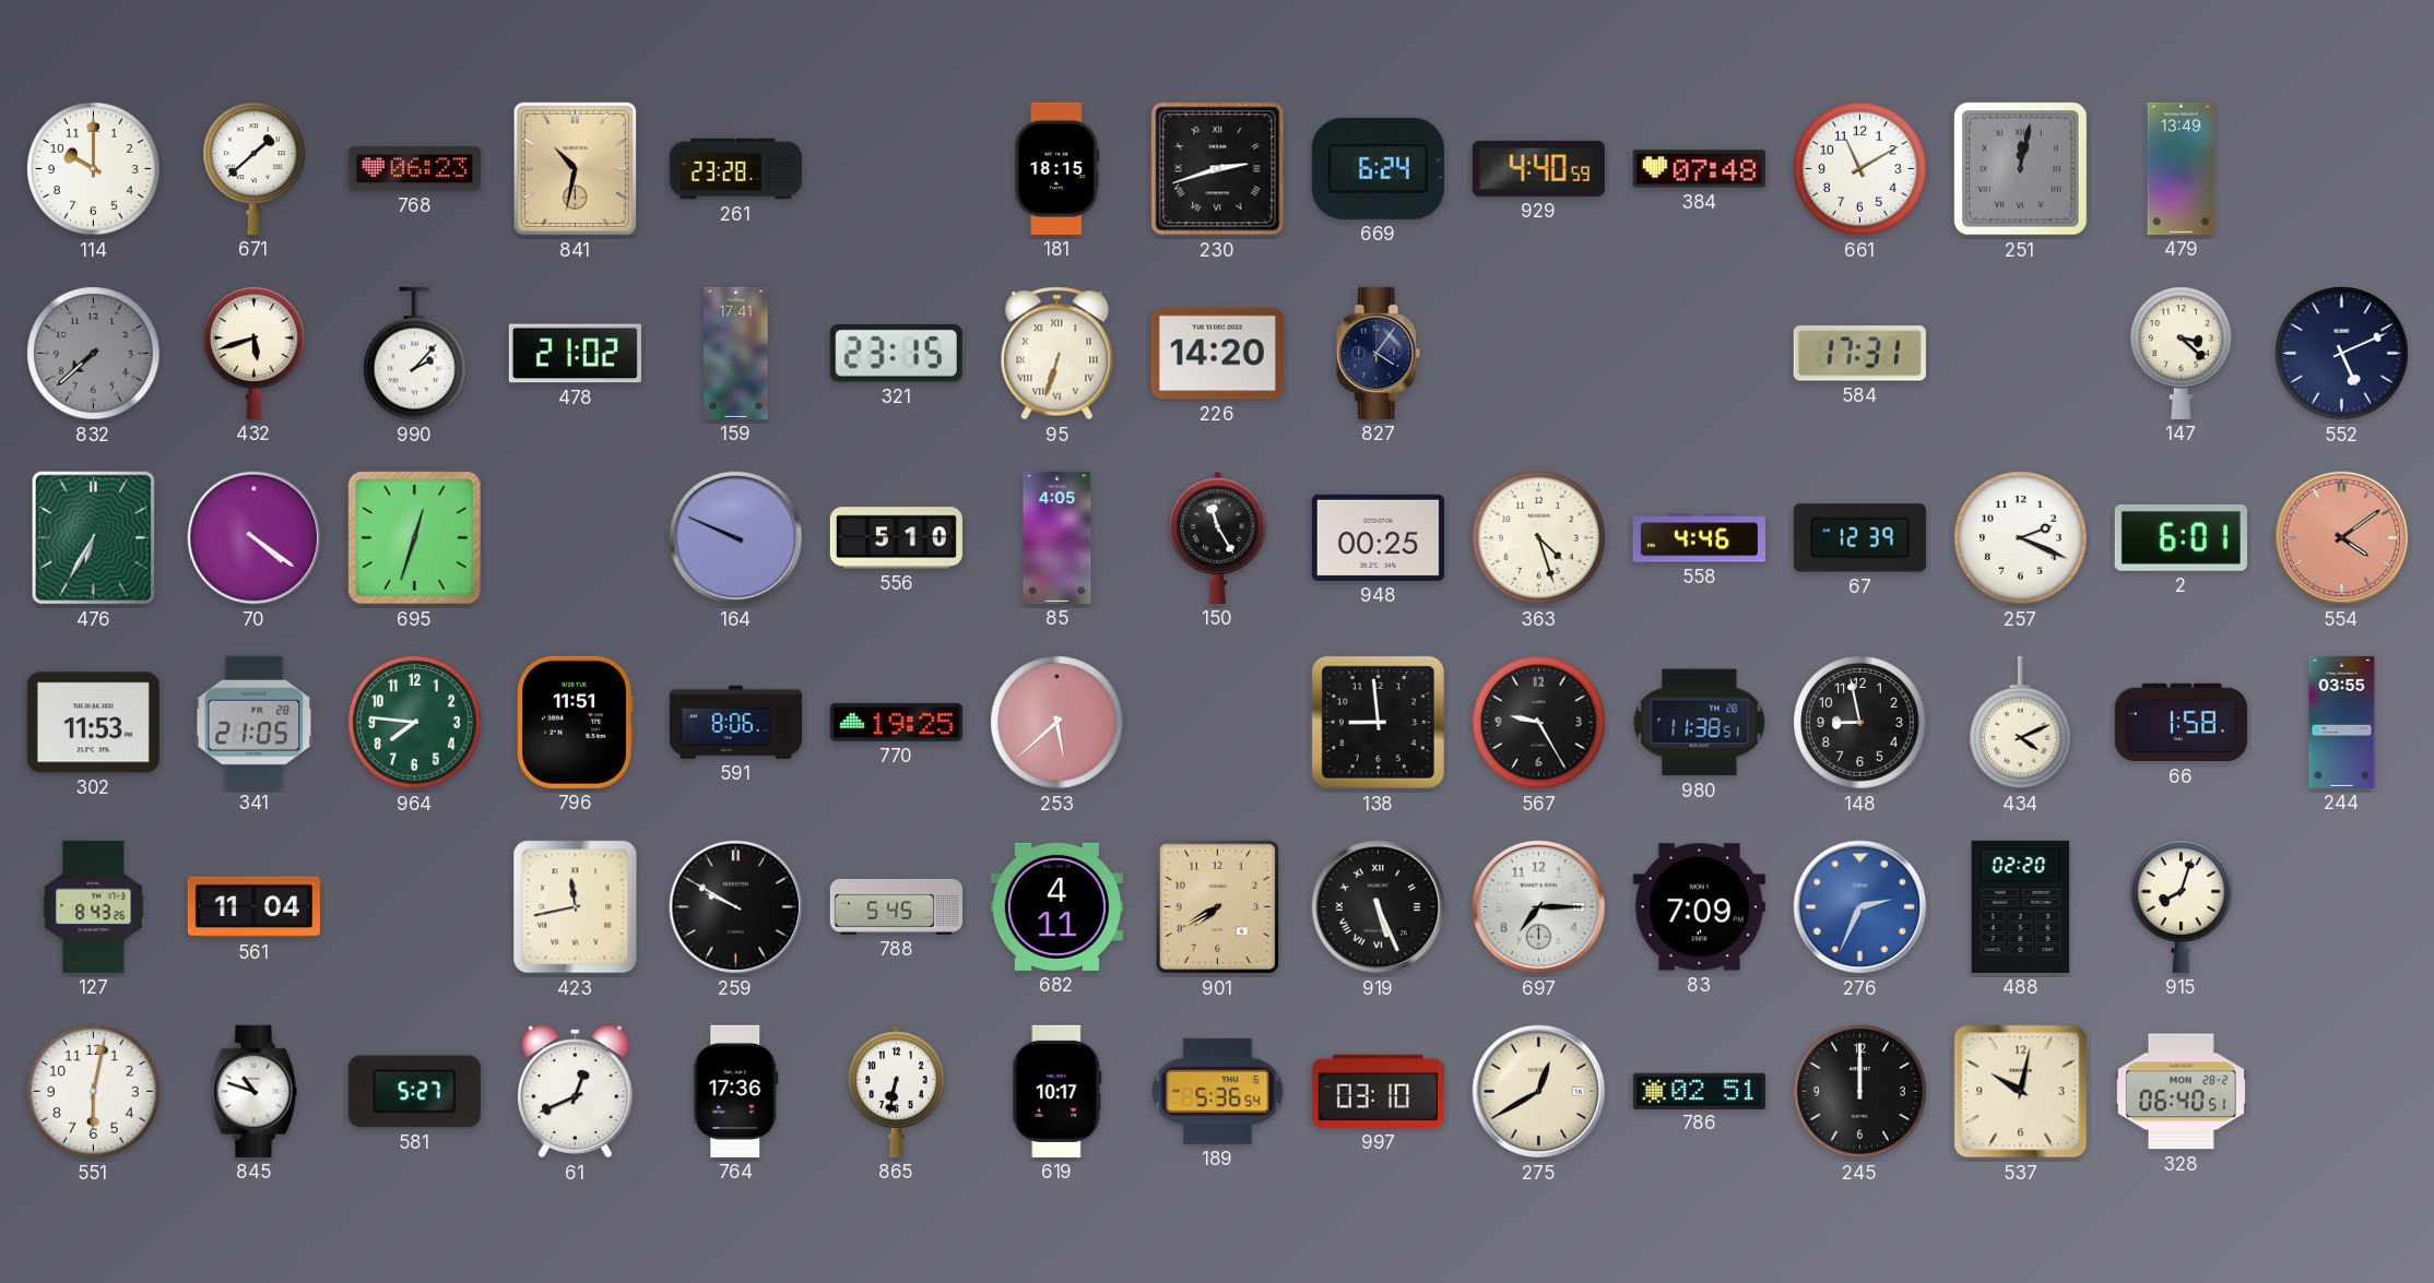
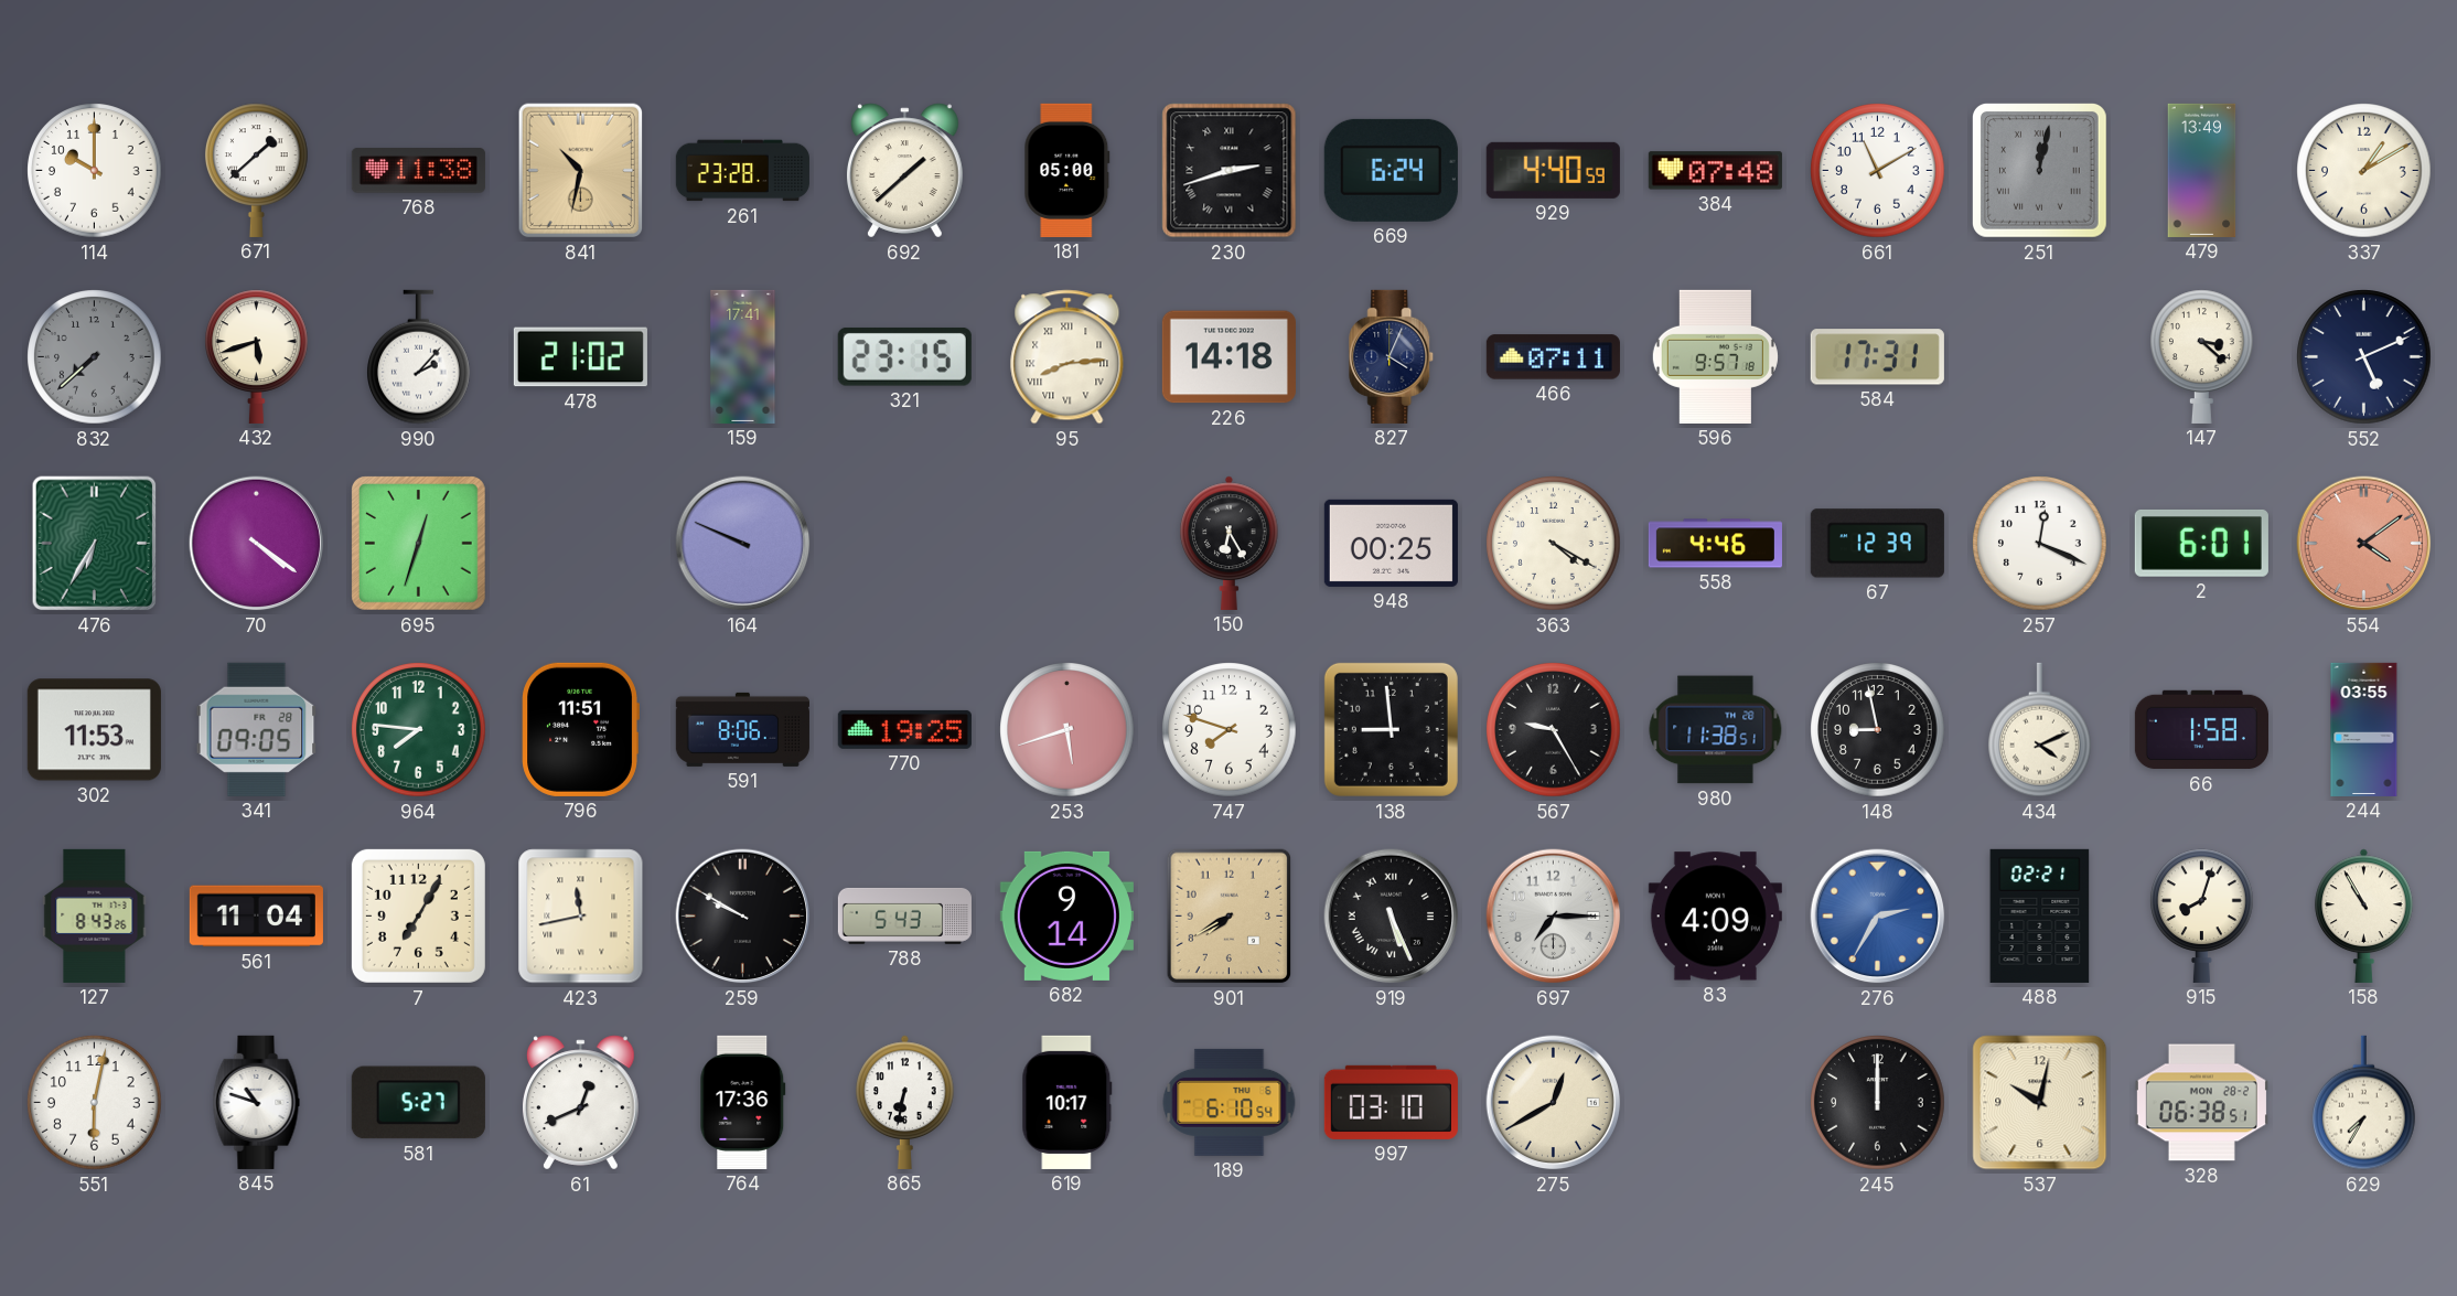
768: 06:23 -> 11:38
692: none -> 1:38
181: 18:15 -> 05:00
337: none -> 1:10
95: 6:33 -> 8:14
226: 14:20 -> 14:18
827: 4:06 -> 4:04
466: none -> 07:11
596: none -> 9:57
556: 5:10 -> none
85: 4:05 -> none
150: 11:25 -> 6:25
363: 4:27 -> 4:20
257: 2:19 -> 12:19
341: 21:05 -> 09:05
253: 5:38 -> 5:42
747: none -> 7:48
7: none -> 7:05
788: 5:45 -> 5:43
682: 4:11 -> 9:14
83: 7:09 -> 4:09
276: 2:34 -> 2:35
488: 02:20 -> 02:21
158: none -> 10:55
189: 5:36 -> 6:10
786: 02:51 -> none
328: 06:40 -> 06:38
629: none -> 7:35
